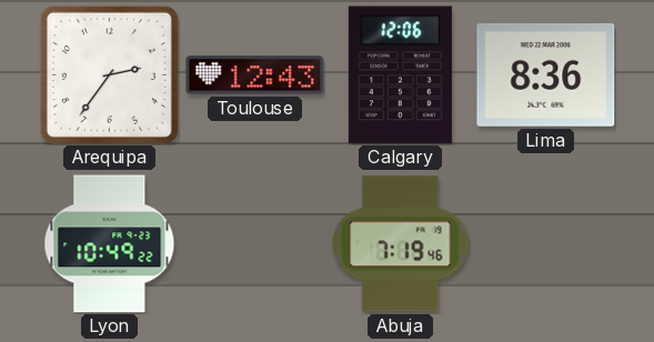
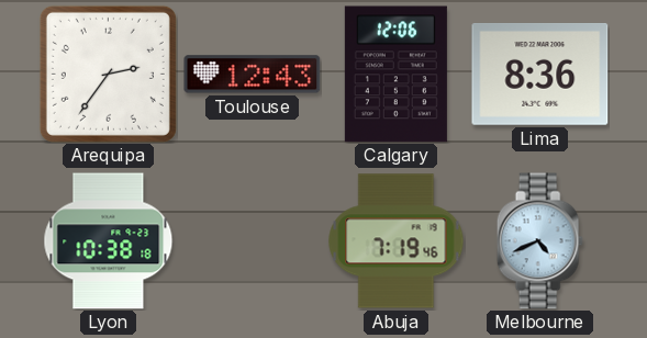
Lyon: 10:49 -> 10:38
Melbourne: none -> 4:41
